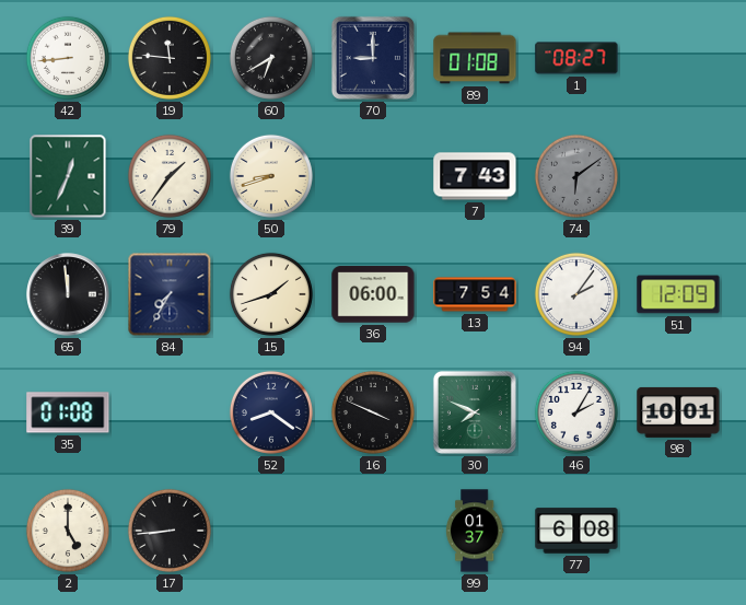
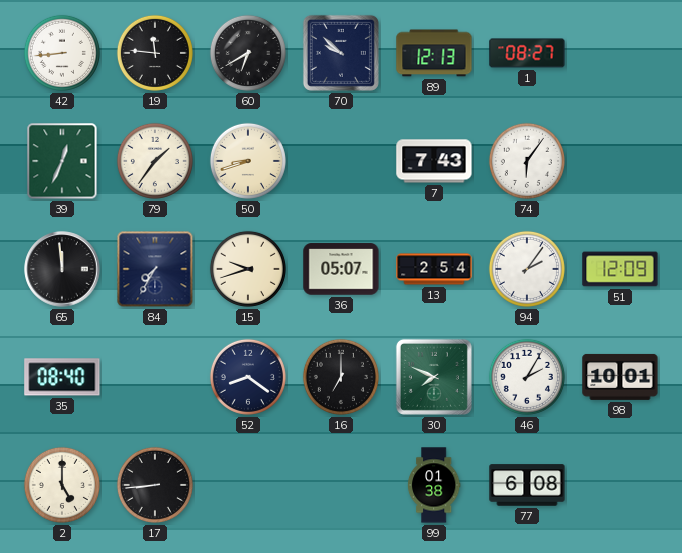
70: 9:00 -> 9:52
89: 01:08 -> 12:13
74: 6:09 -> 6:06
74 dial: grey -> white
15: 1:42 -> 9:42
36: 06:00 -> 05:07
13: 7:54 -> 2:54
35: 01:08 -> 08:40
16: 3:49 -> 7:00
99: 01:37 -> 01:38
